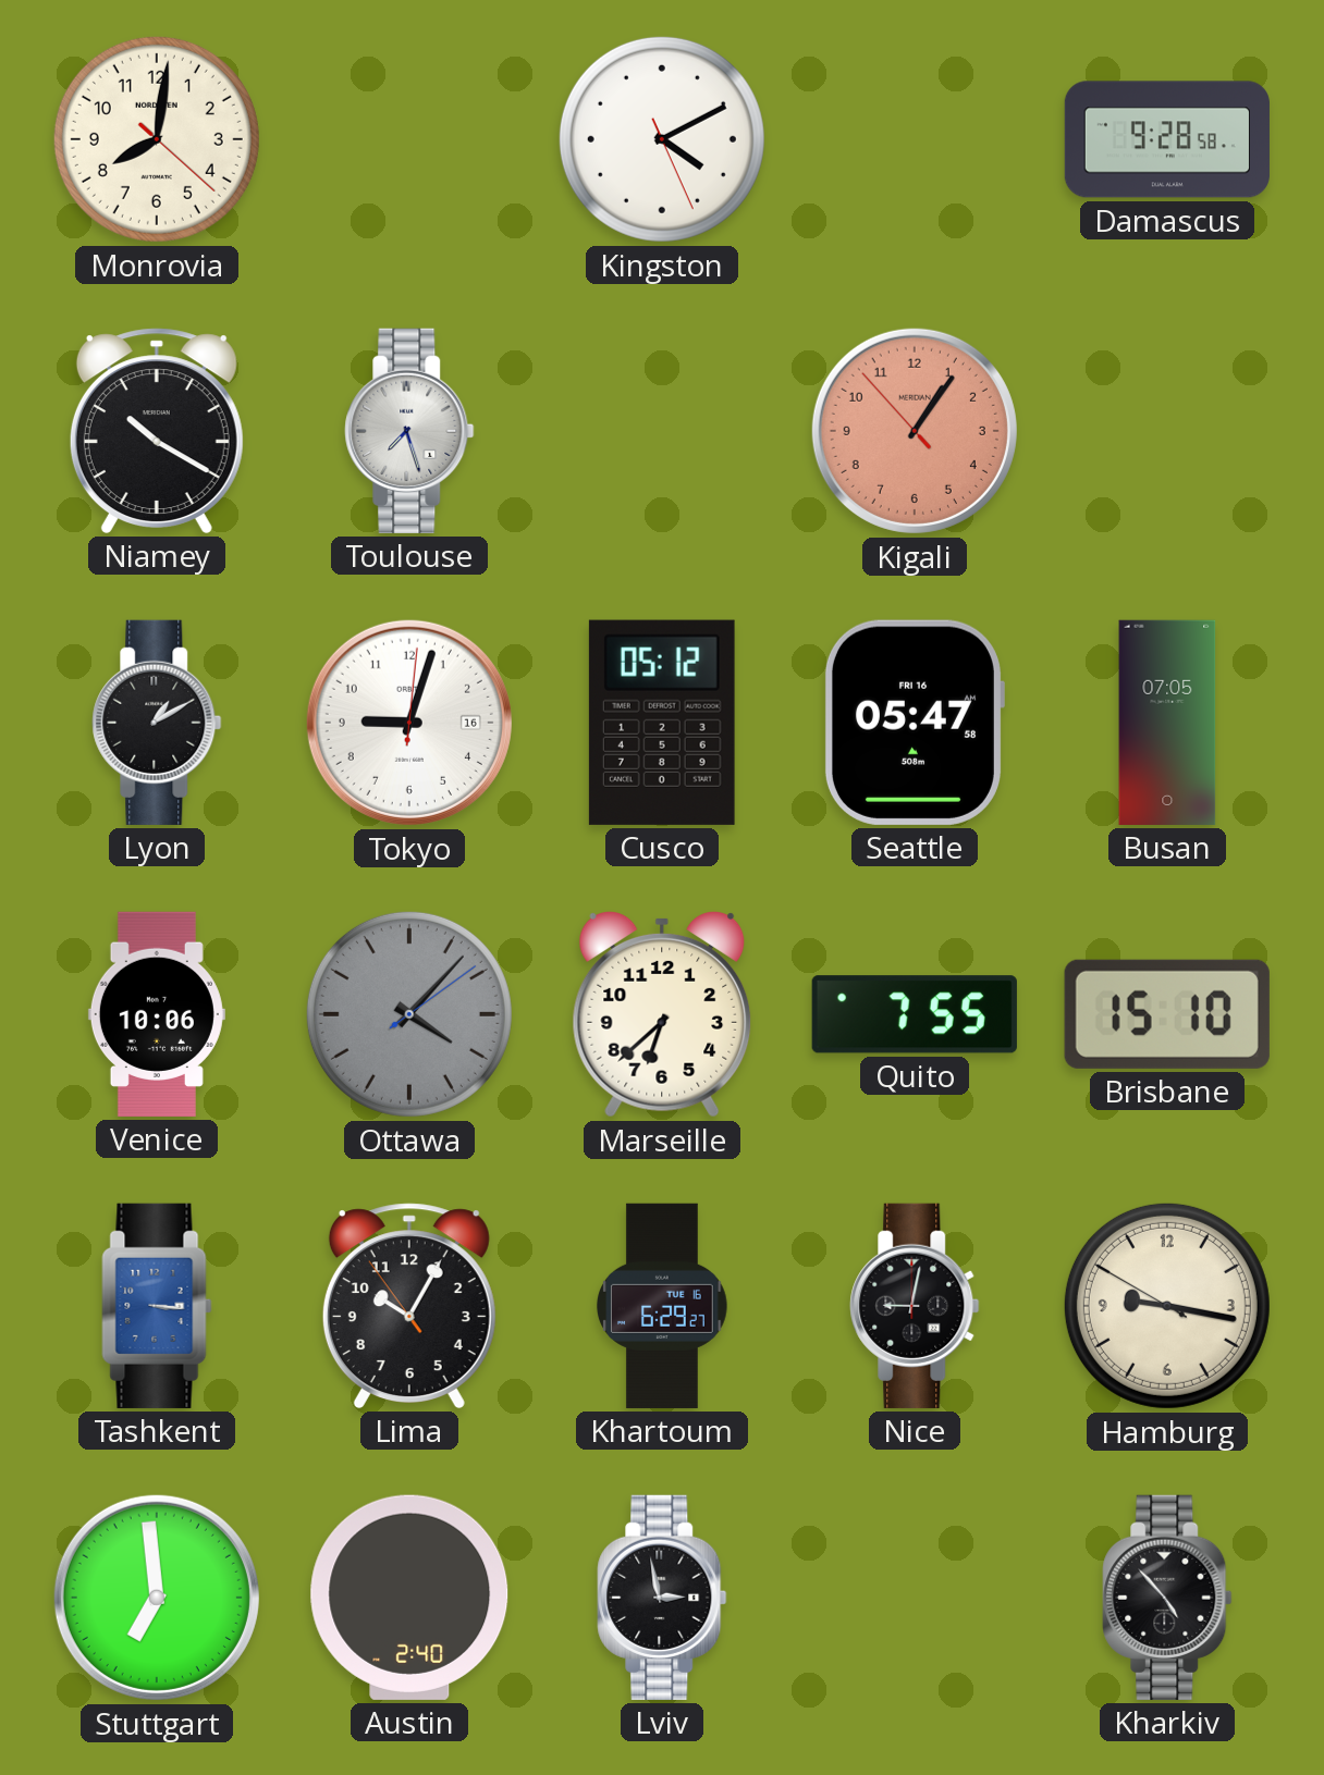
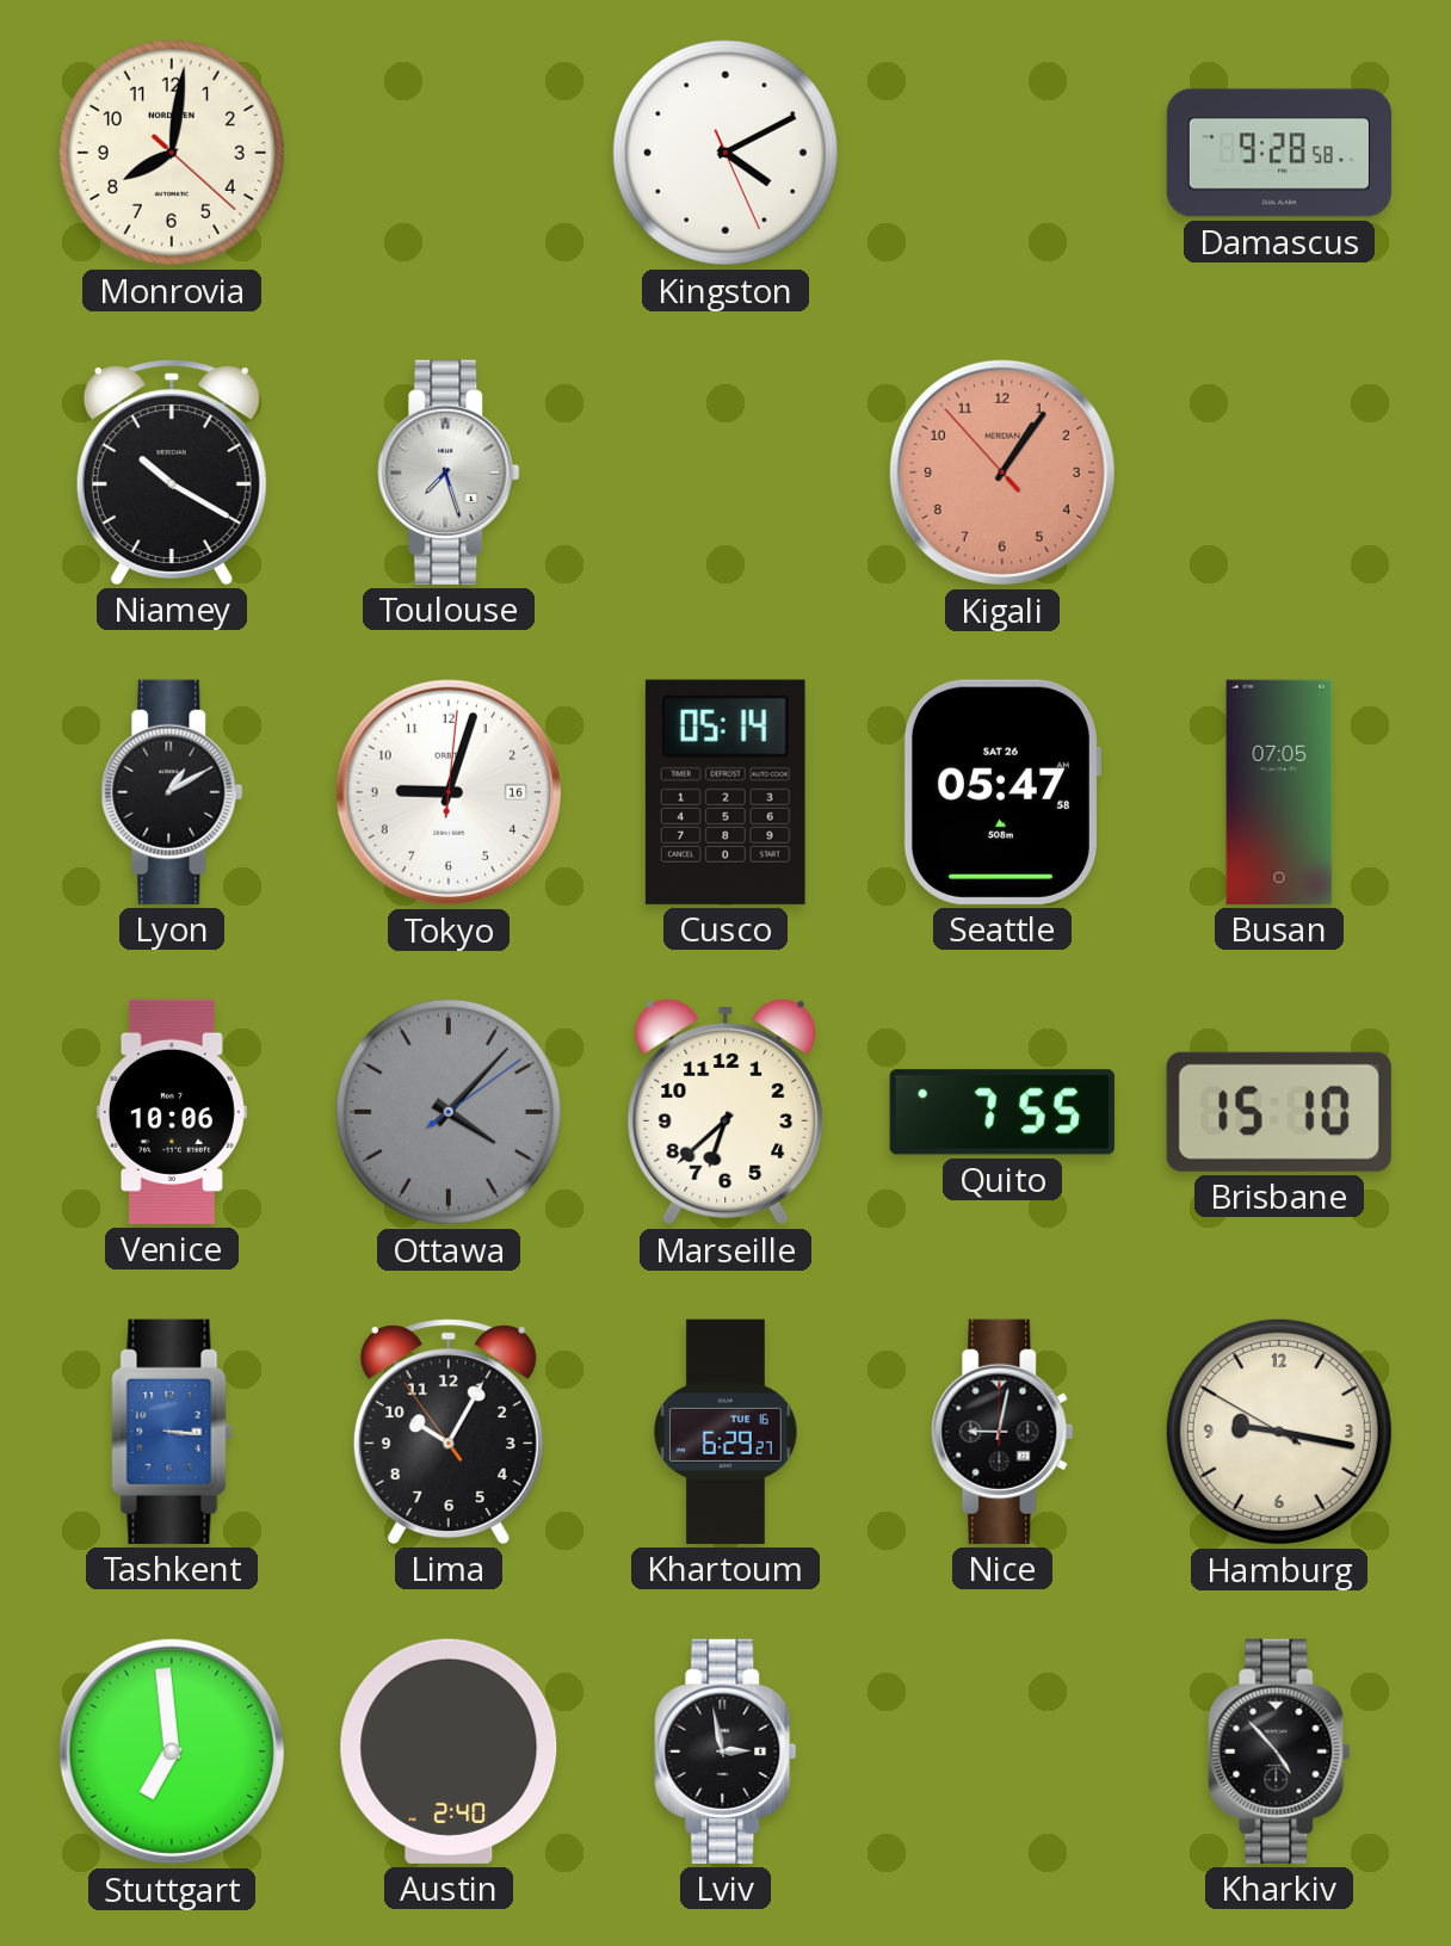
Cusco: 05:12 -> 05:14
Seattle date: FRI 16 -> SAT 26
